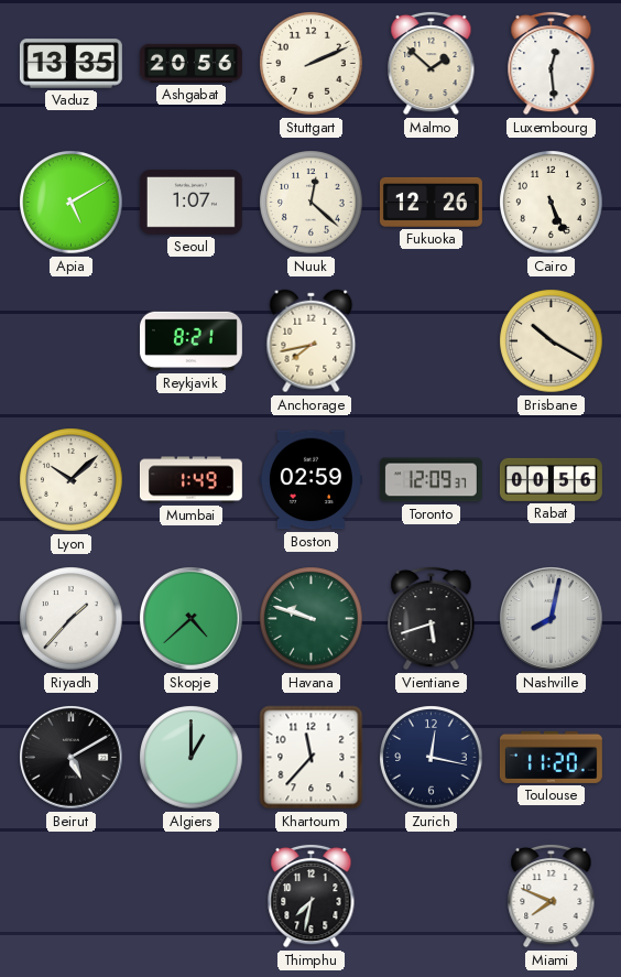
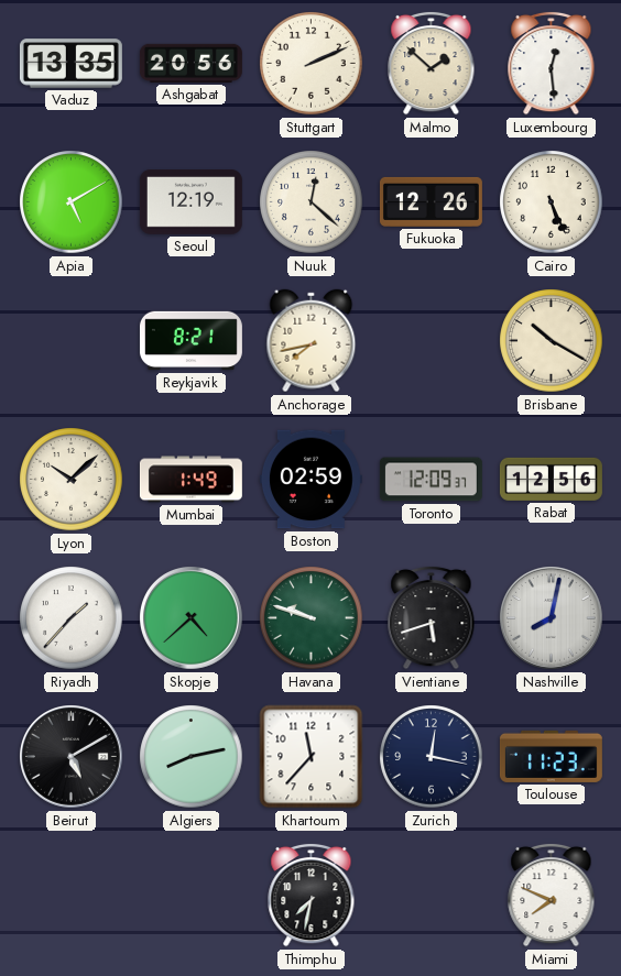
Seoul: 1:07 -> 12:19
Rabat: 00:56 -> 12:56
Algiers: 1:00 -> 8:13
Toulouse: 11:20 -> 11:23
